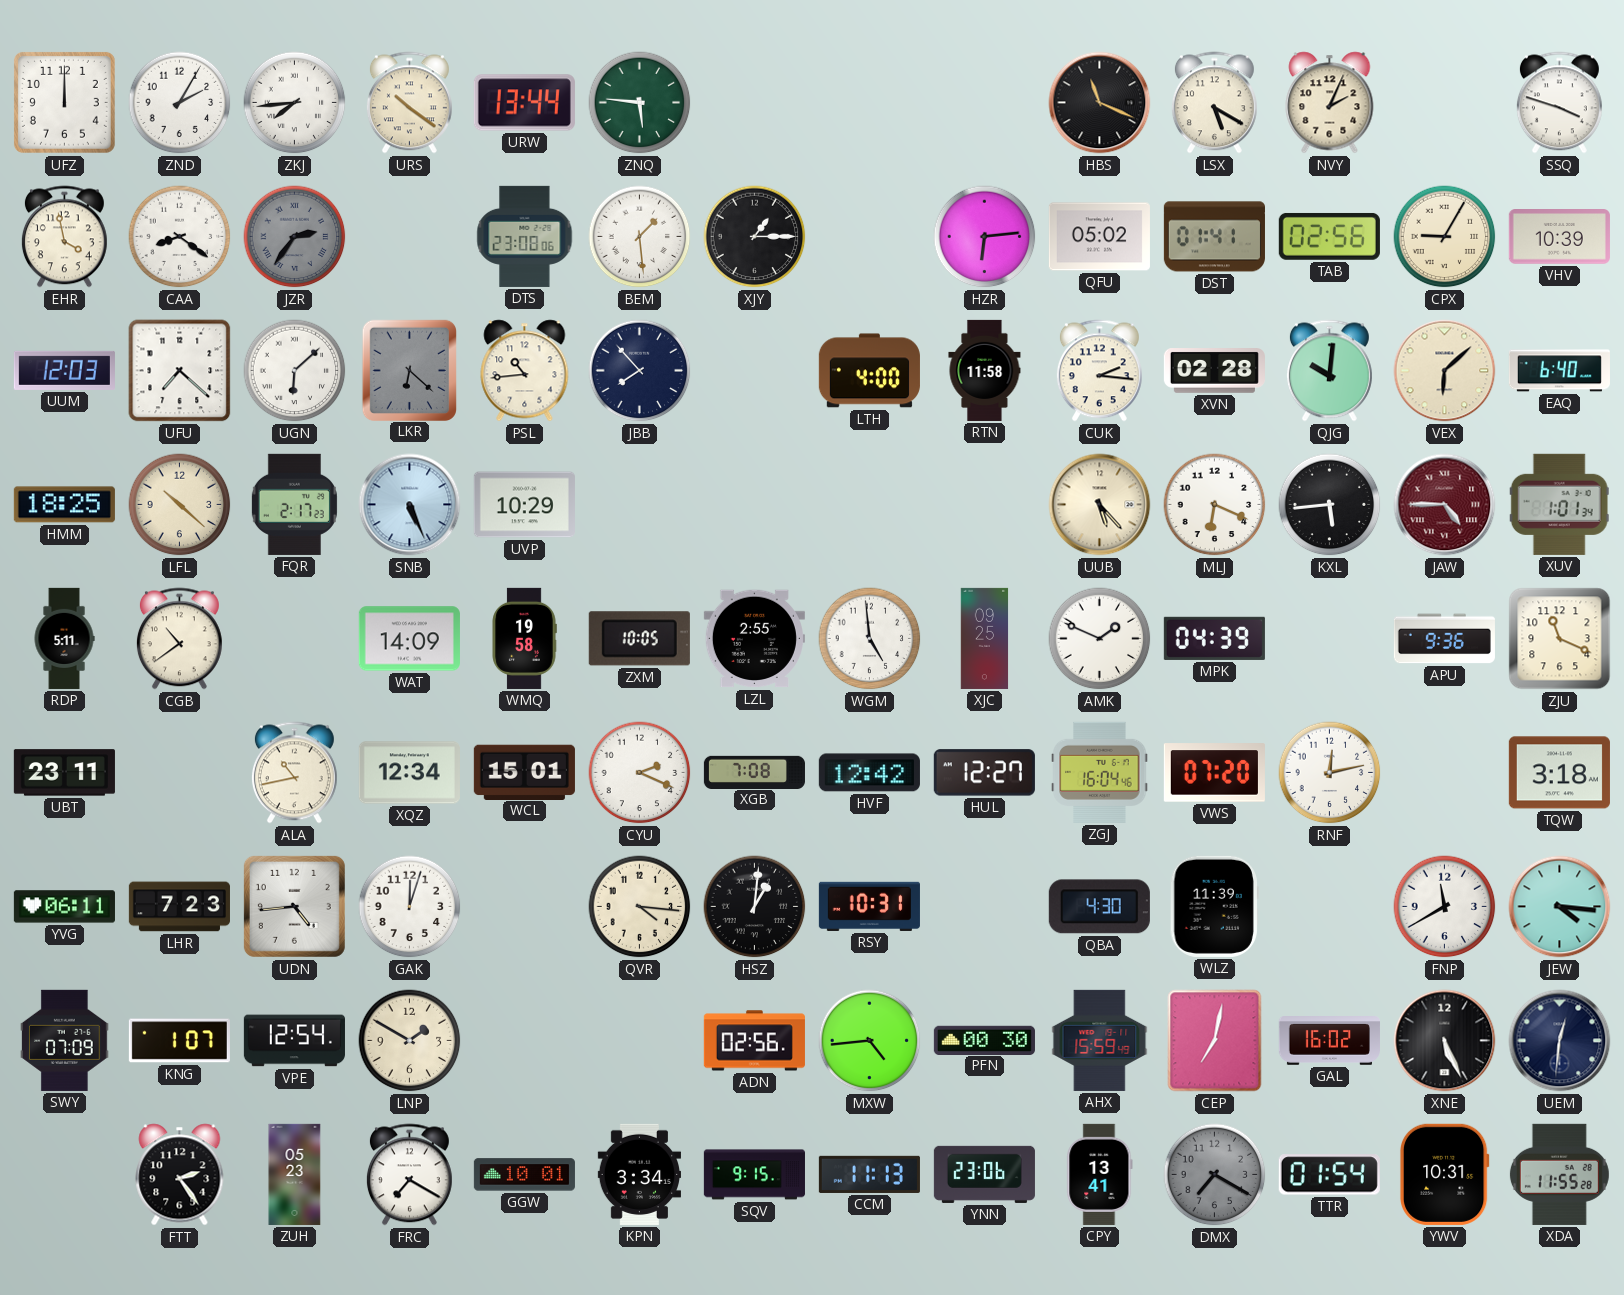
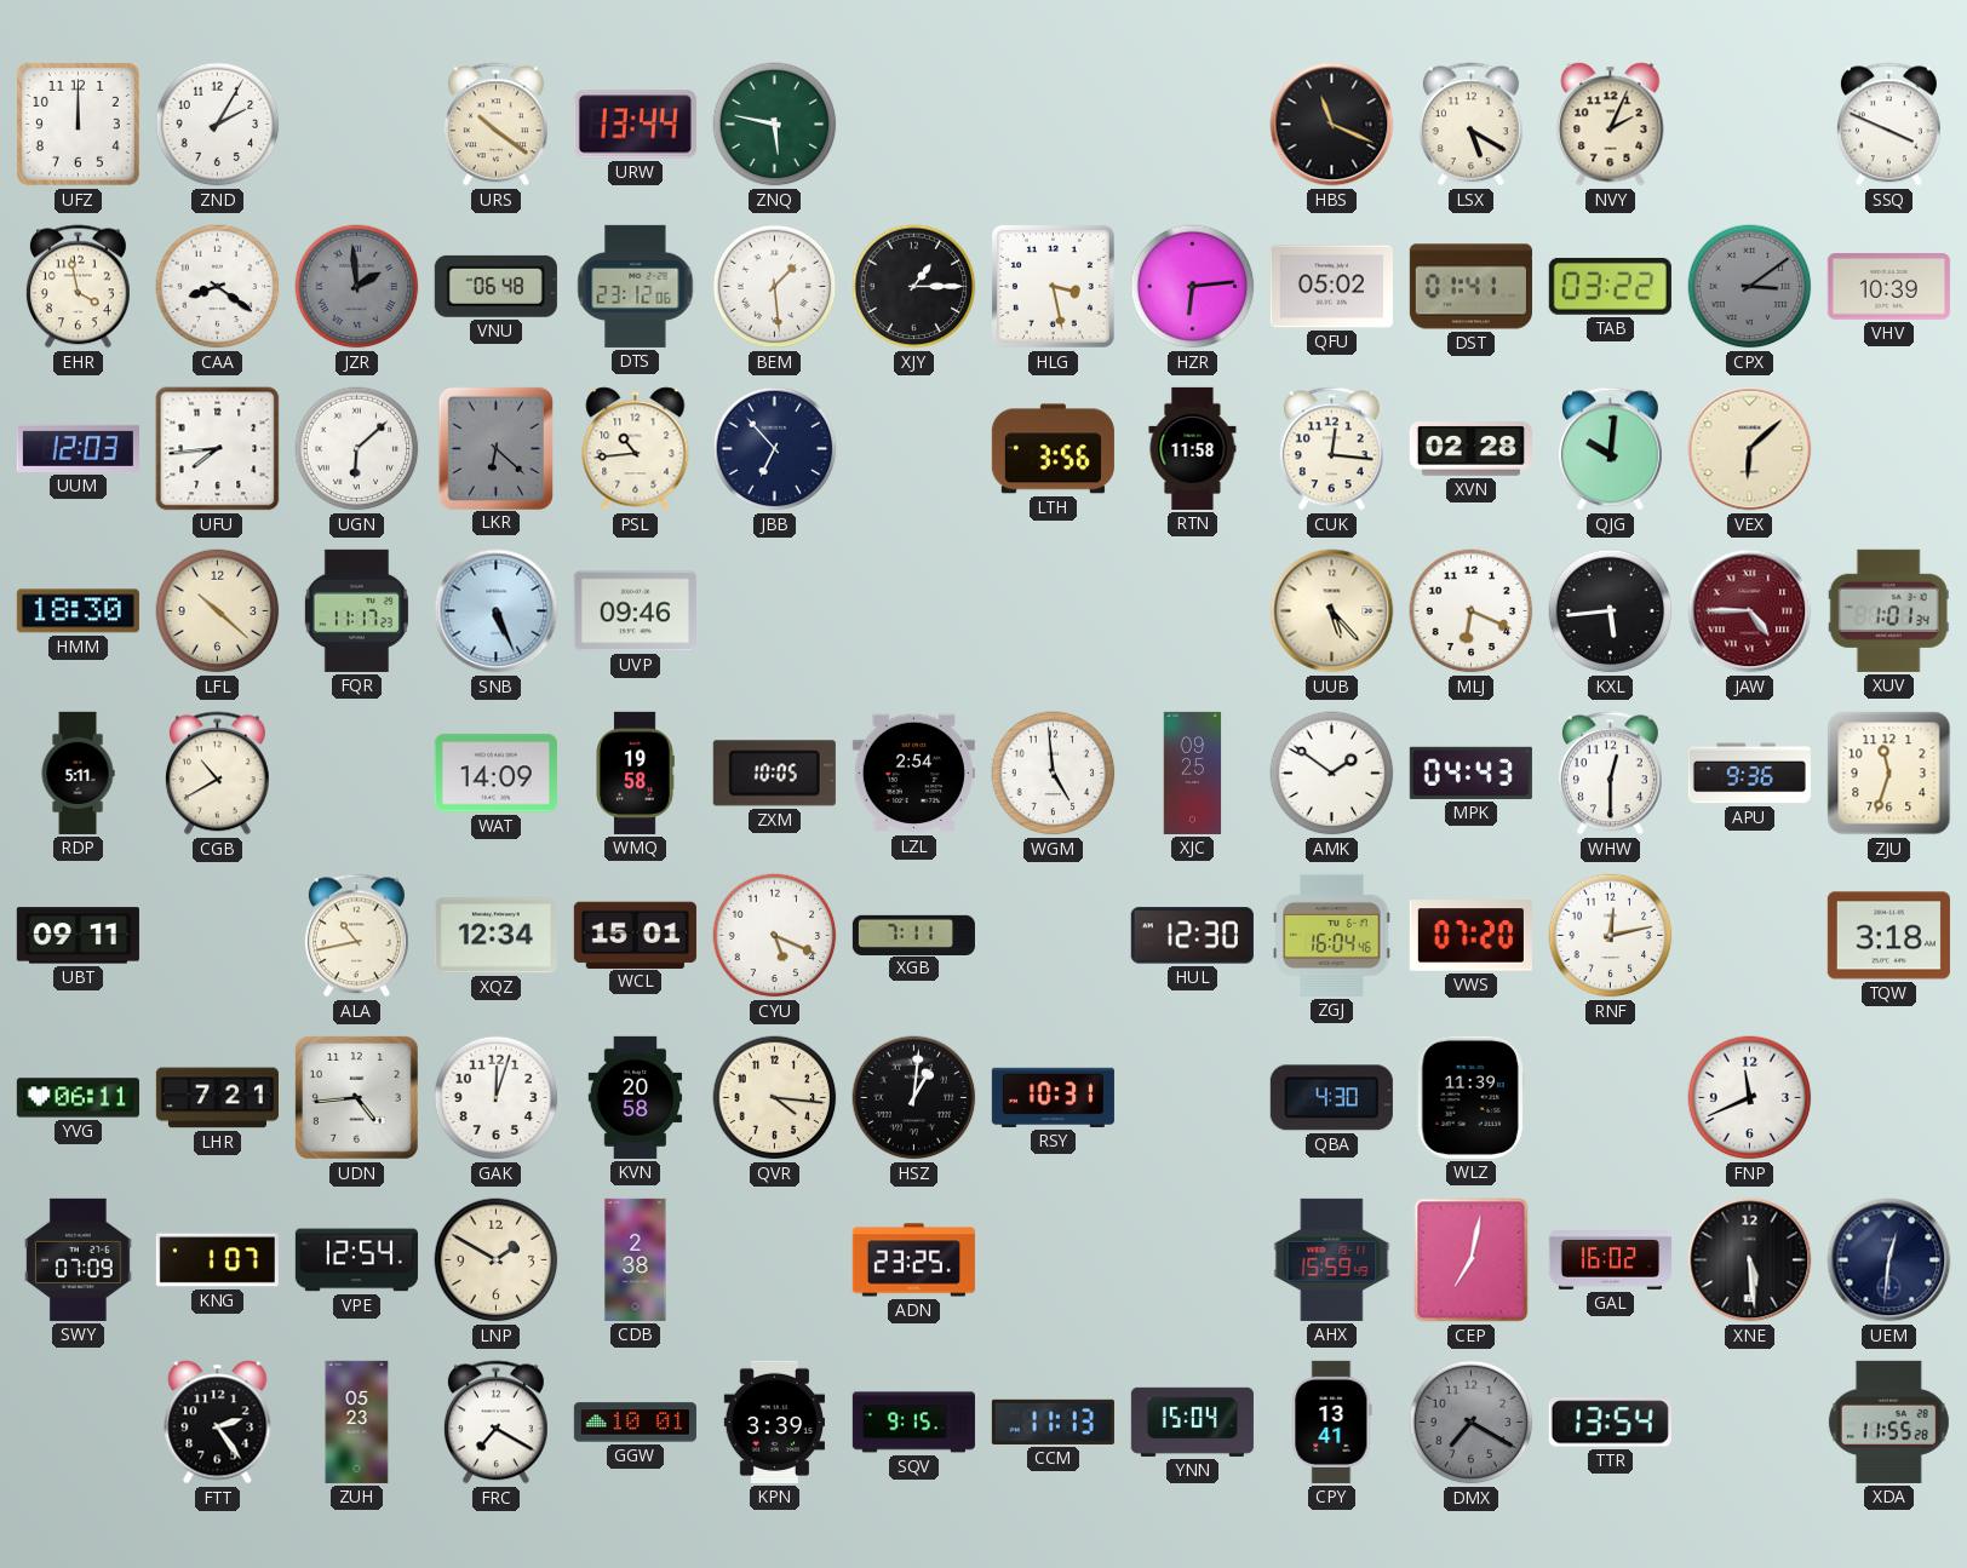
ZKJ: 7:44 -> none
ZNQ: 5:46 -> 5:47
SSQ: 3:48 -> 3:49
JZR: 2:36 -> 1:59
VNU: none -> 06:48
DTS: 23:08 -> 23:12
HLG: none -> 3:28
TAB: 02:56 -> 03:22
CPX: 9:05 -> 3:09
CPX dial: cream -> grey
UFU: 7:22 -> 7:44
JBB: 7:53 -> 6:53
LTH: 4:00 -> 3:56
CUK: 2:16 -> 12:16
EAQ: 6:40 -> none
HMM: 18:25 -> 18:30
FQR: 2:17 -> 11:17
UVP: 10:29 -> 09:46
CGB: 10:39 -> 10:40
LZL: 2:55 -> 2:54
AMK: 1:49 -> 1:51
MPK: 04:39 -> 04:43
WHW: none -> 12:30
ZJU: 11:19 -> 11:33
UBT: 23:11 -> 09:11
CYU: 2:19 -> 5:19
XGB: 7:08 -> 7:11
HVF: 12:42 -> none
HUL: 12:27 -> 12:30
LHR: 7:23 -> 7:21
KVN: none -> 20:58
FNP: 11:40 -> 11:41
JEW: 4:16 -> none
CDB: none -> 2:38
ADN: 02:56 -> 23:25
MXW: 4:44 -> none
PFN: 00:30 -> none
XNE: 5:26 -> 5:29
KPN: 3:34 -> 3:39
YNN: 23:06 -> 15:04
TTR: 01:54 -> 13:54
YWV: 10:31 -> none
